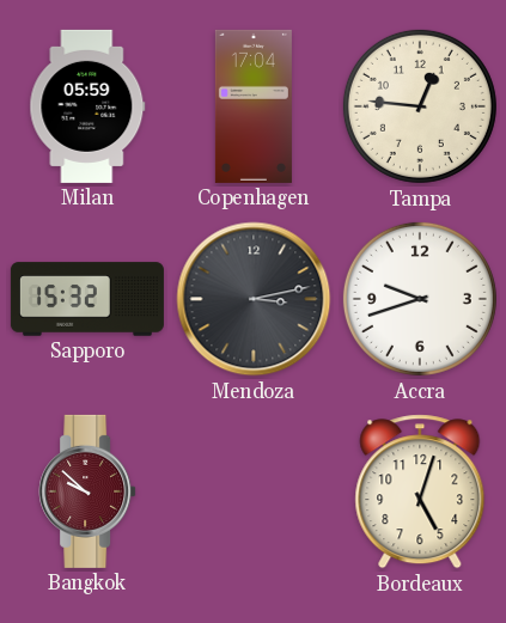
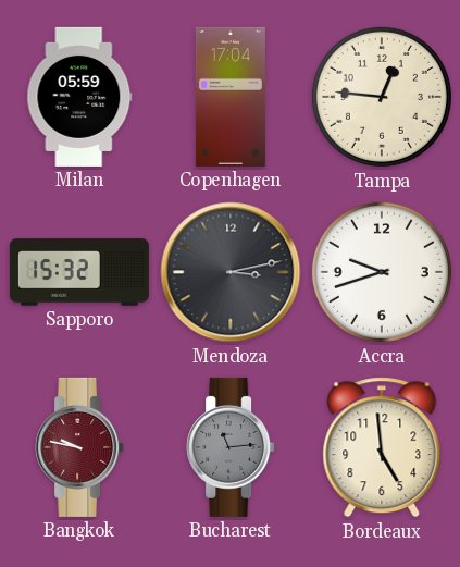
Bangkok: 9:52 -> 9:47
Bucharest: none -> 11:14
Bordeaux: 5:03 -> 4:59
